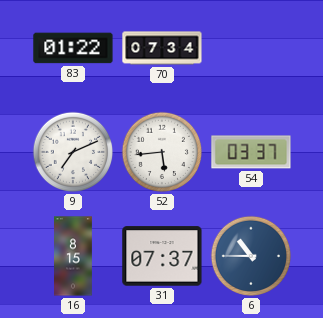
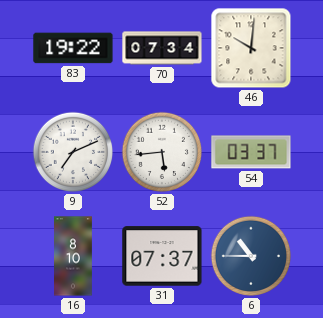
83: 01:22 -> 19:22
46: none -> 10:01
16: 8:15 -> 8:10
